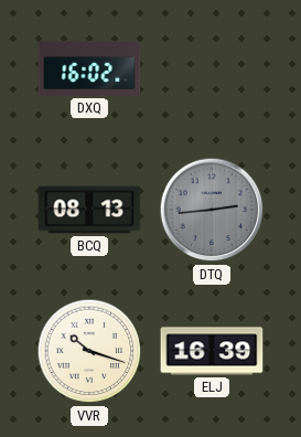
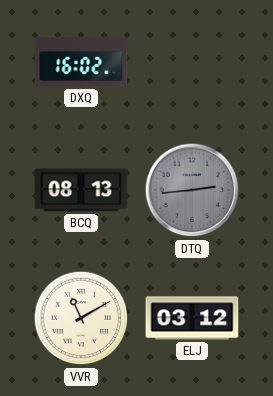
VVR: 10:18 -> 11:10
ELJ: 16:39 -> 03:12
